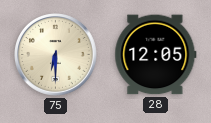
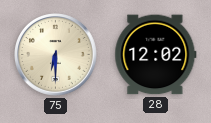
28: 12:05 -> 12:02
